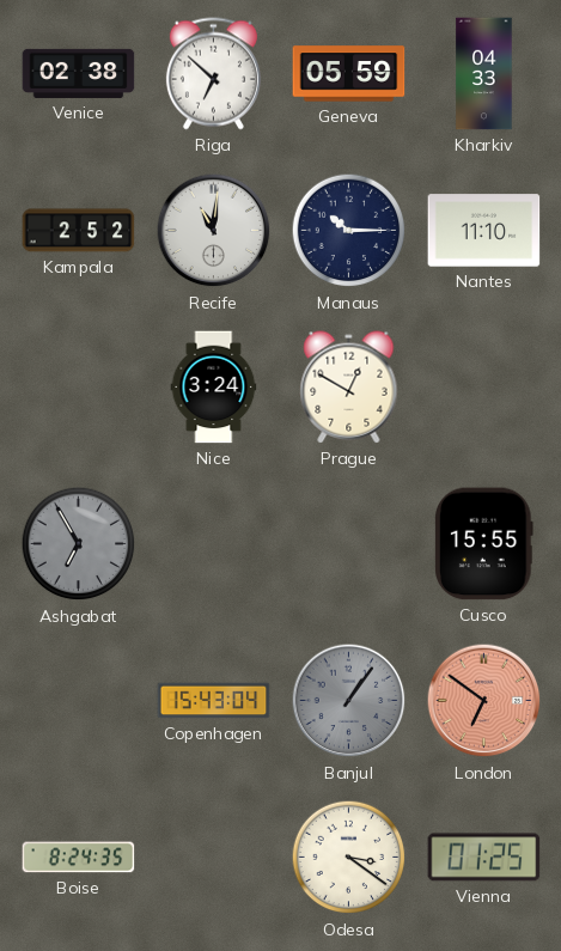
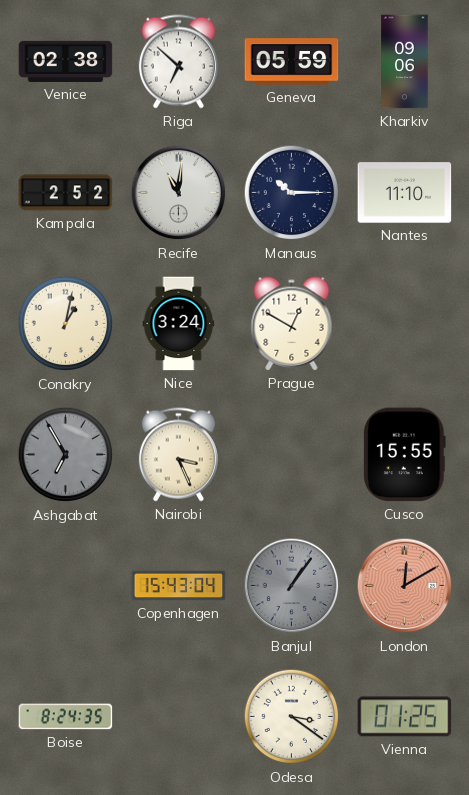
Kharkiv: 04:33 -> 09:06
Conakry: none -> 1:02
Nairobi: none -> 3:26
London: 6:51 -> 12:10
